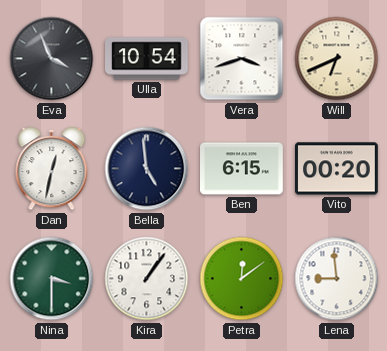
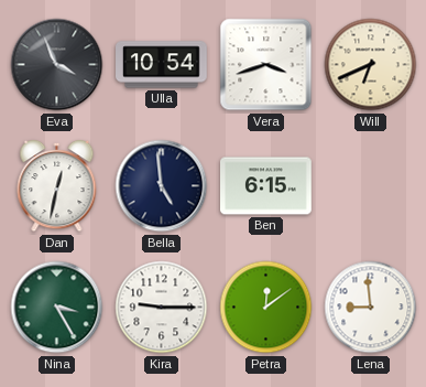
Vito: 00:20 -> none
Nina: 3:30 -> 3:25
Kira: 1:06 -> 9:15
